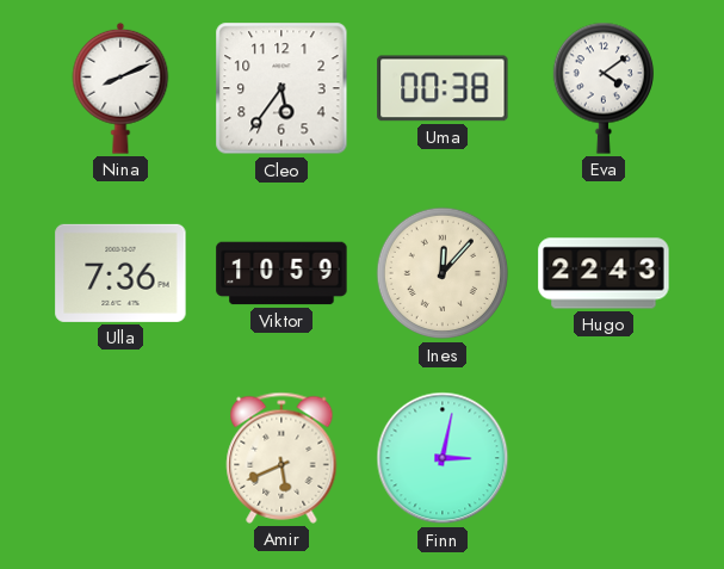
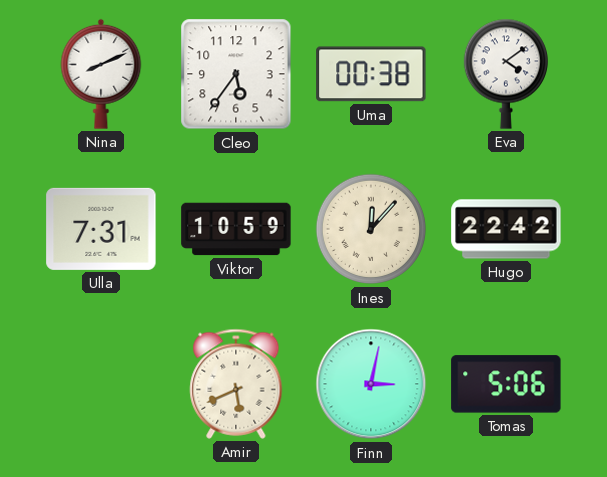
Ulla: 7:36 -> 7:31
Hugo: 22:43 -> 22:42
Tomas: none -> 5:06
